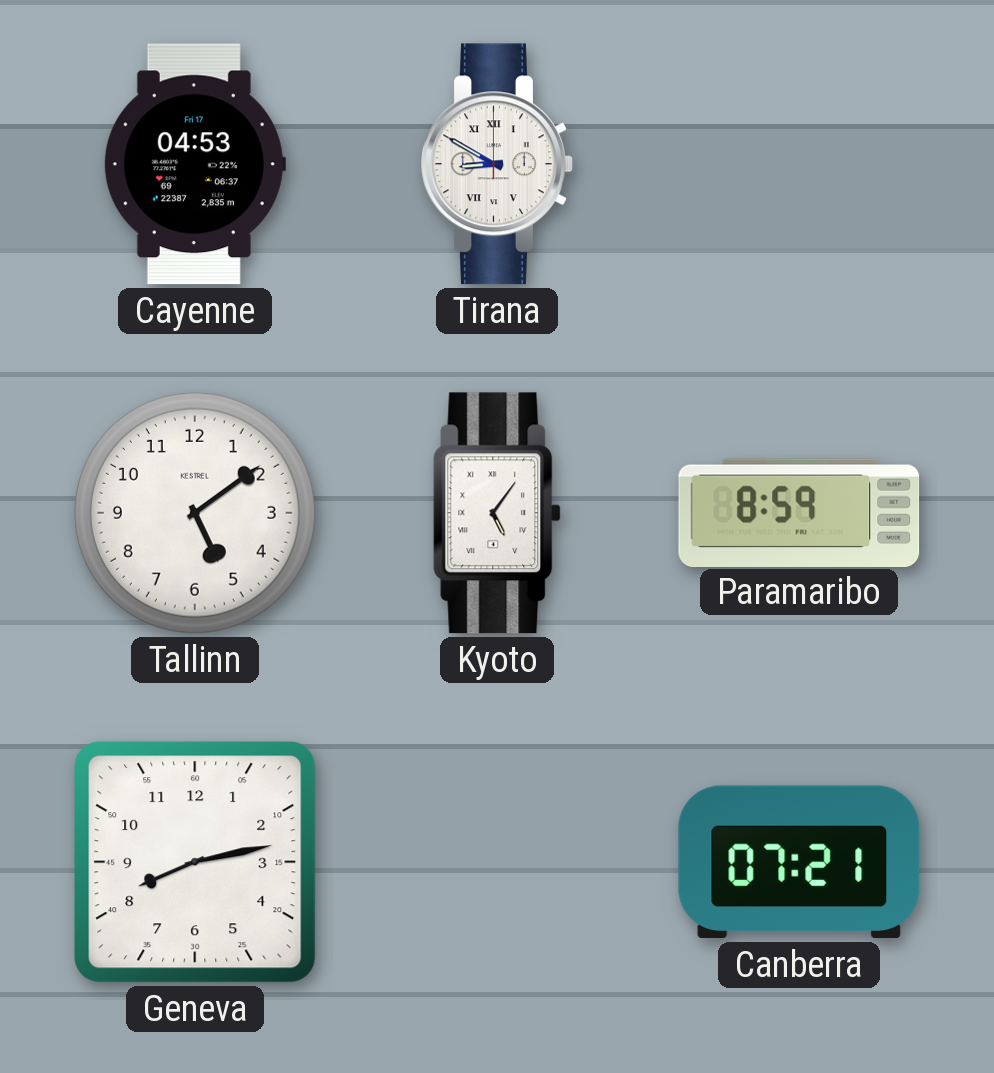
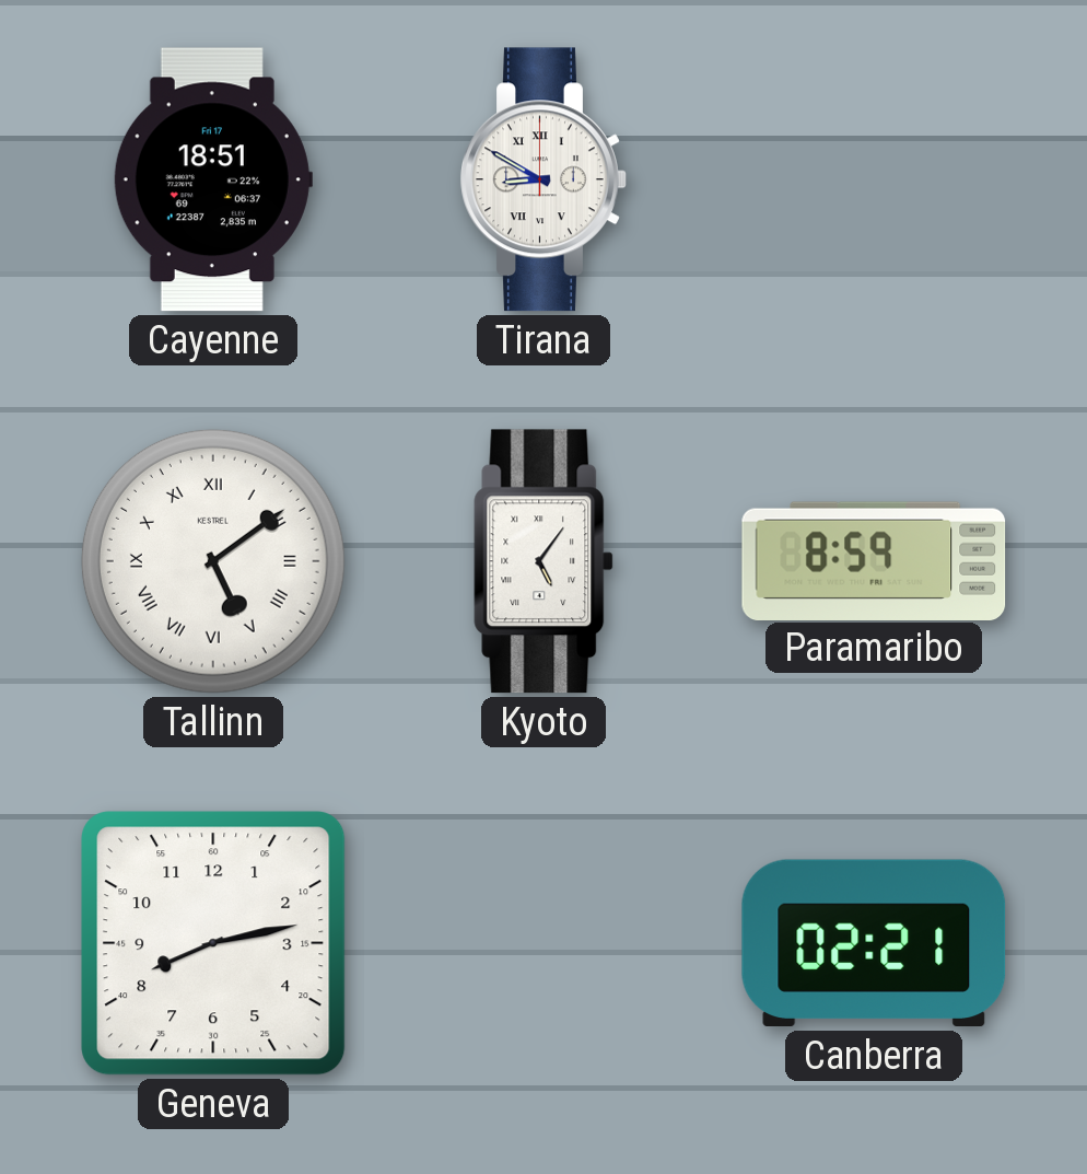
Cayenne: 04:53 -> 18:51
Tallinn numerals: Arabic -> Roman
Canberra: 07:21 -> 02:21
